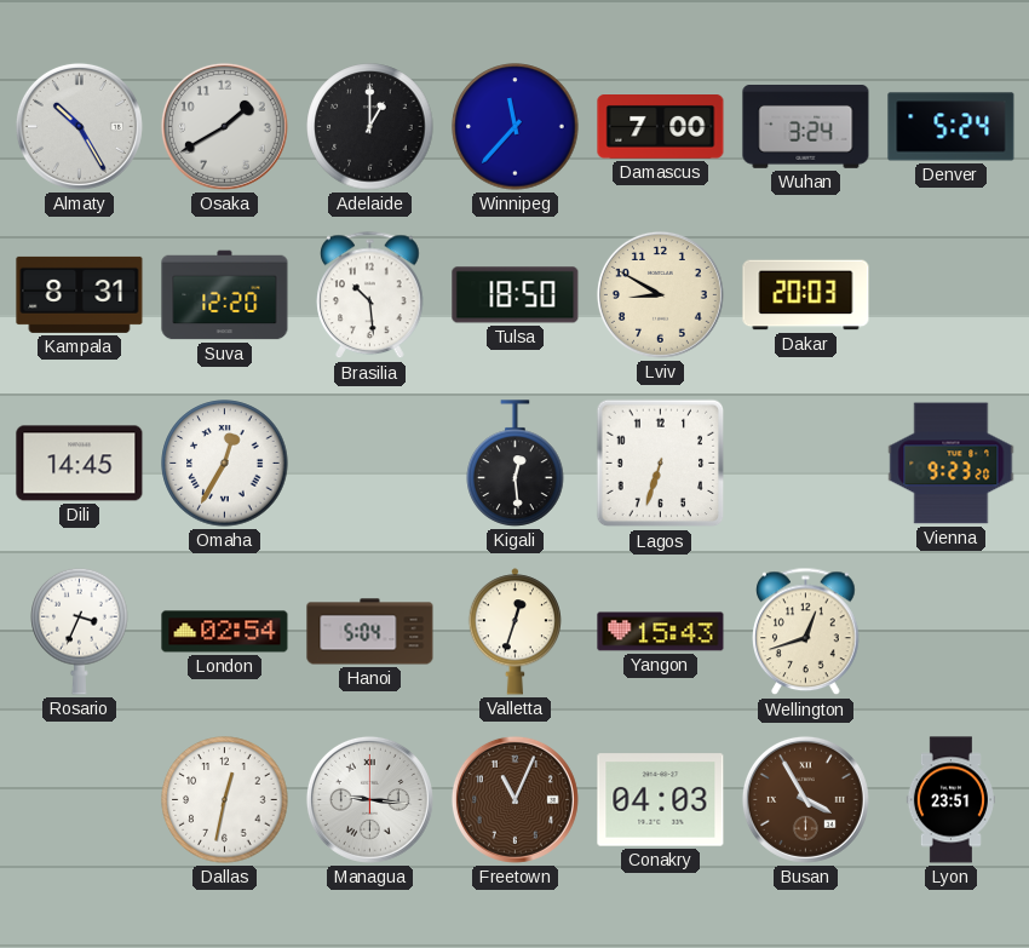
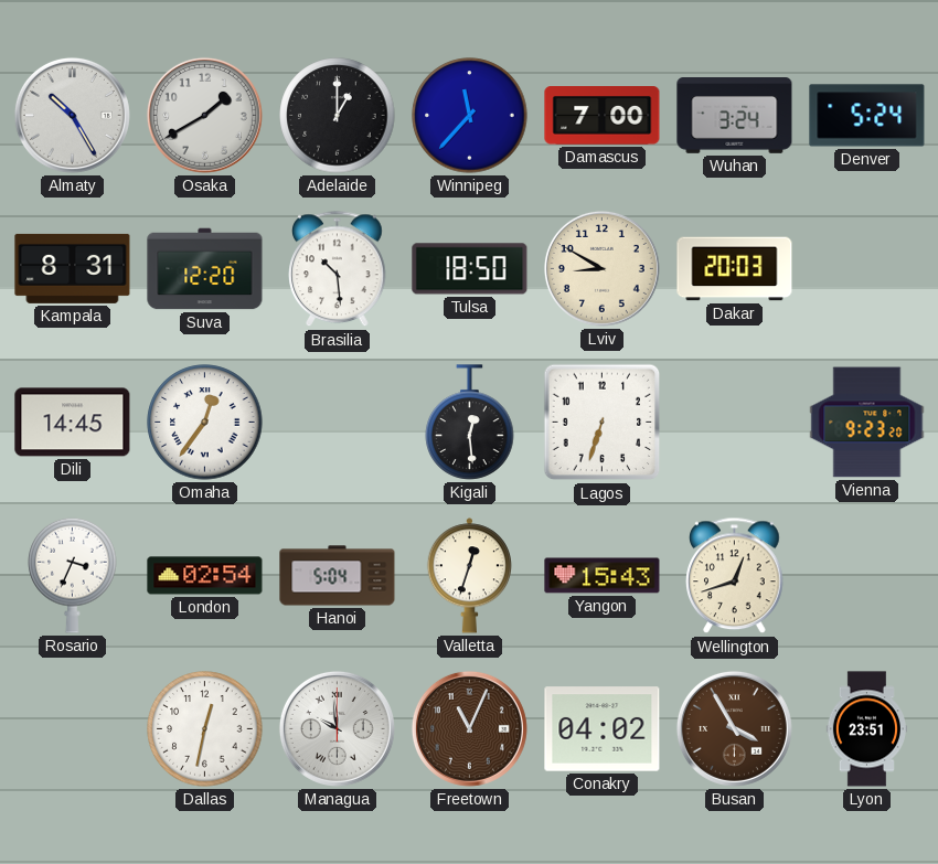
Omaha: 12:35 -> 12:36
Managua: 9:16 -> 9:59
Conakry: 04:03 -> 04:02
